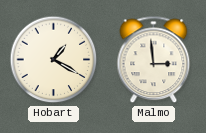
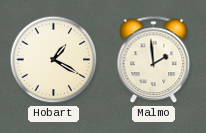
Malmo: 2:59 -> 1:59
